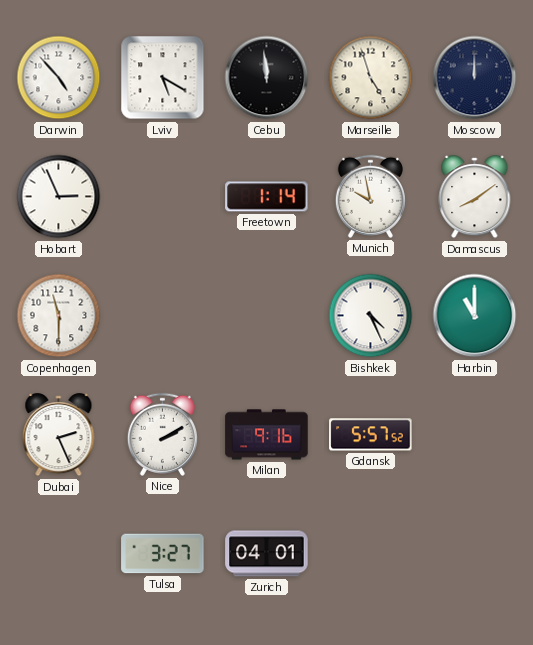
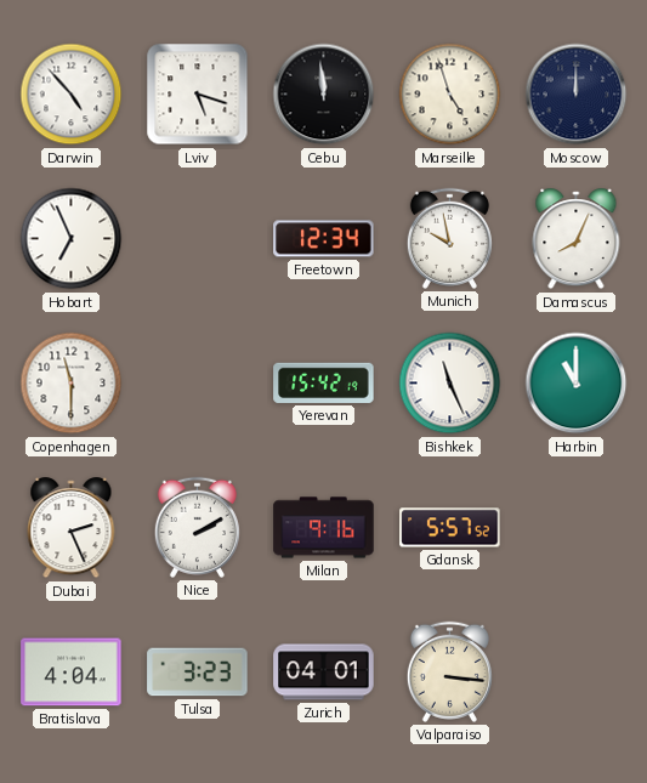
Lviv: 5:20 -> 5:18
Hobart: 2:56 -> 6:56
Freetown: 1:14 -> 12:34
Damascus: 8:09 -> 8:04
Yerevan: none -> 15:42
Bishkek: 4:26 -> 11:26
Bratislava: none -> 4:04
Tulsa: 3:27 -> 3:23
Valparaiso: none -> 3:16
